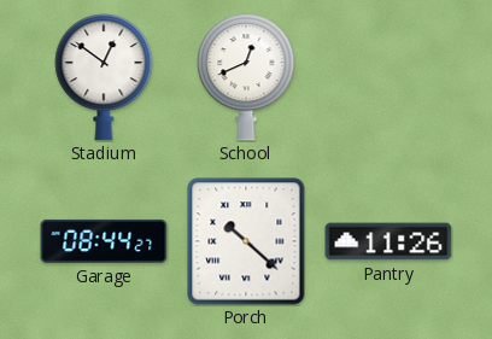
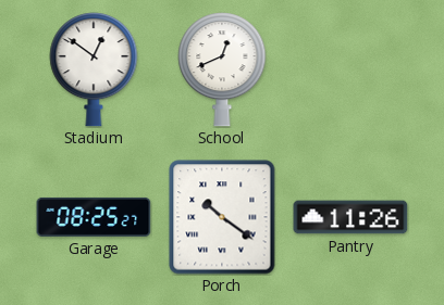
Garage: 08:44 -> 08:25
Porch: 10:22 -> 10:21
